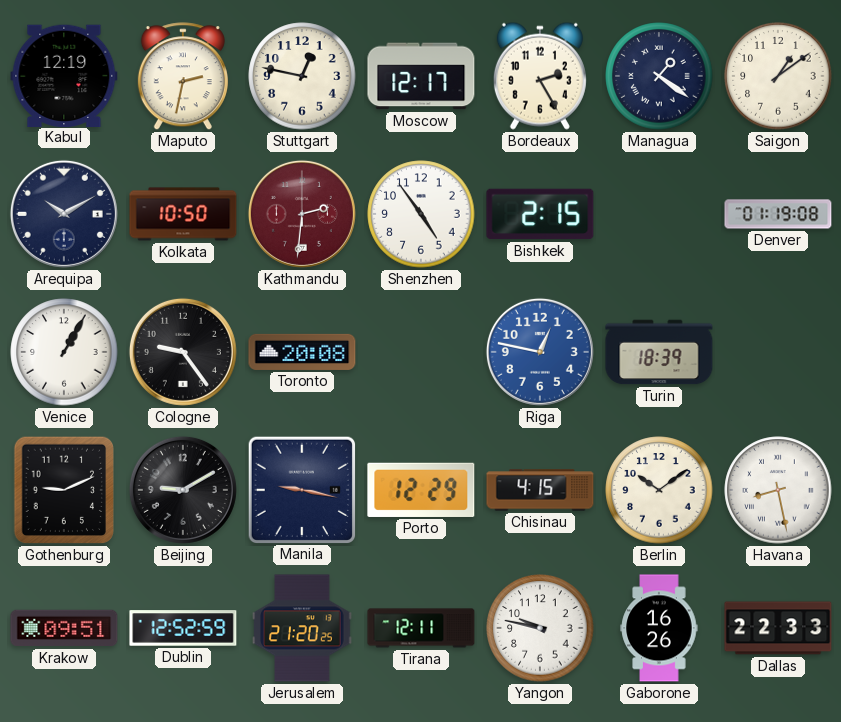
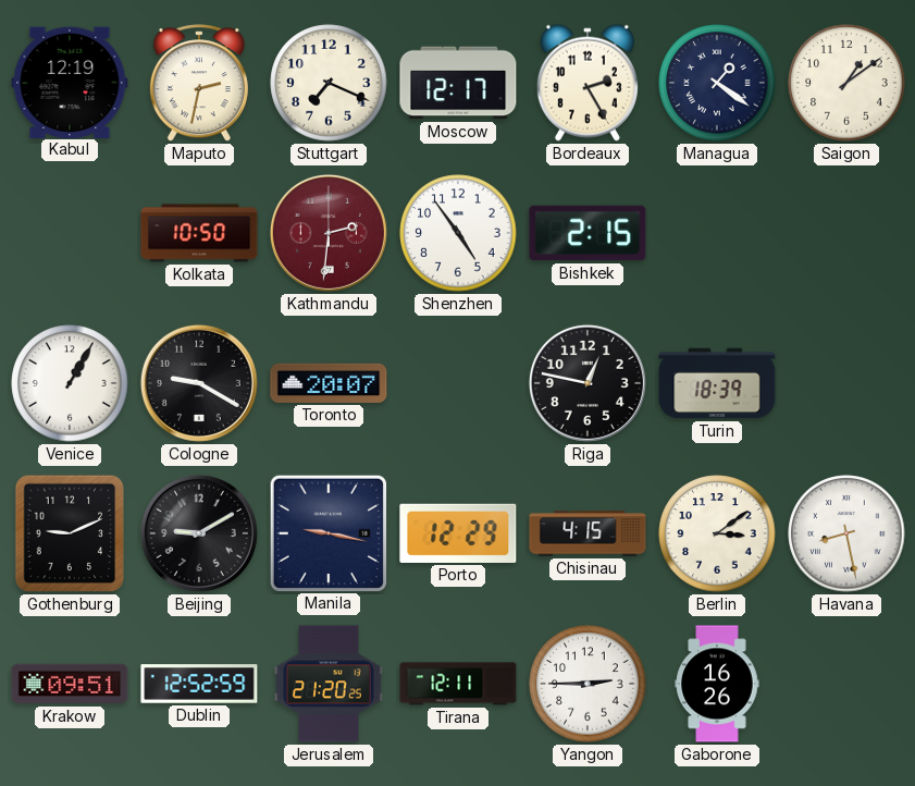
Stuttgart: 12:47 -> 7:19
Arequipa: 10:10 -> none
Denver: 01:19 -> none
Cologne: 9:24 -> 9:20
Toronto: 20:08 -> 20:07
Riga dial: blue -> black
Berlin: 10:09 -> 3:09
Yangon: 9:47 -> 2:45
Dallas: 22:33 -> none
